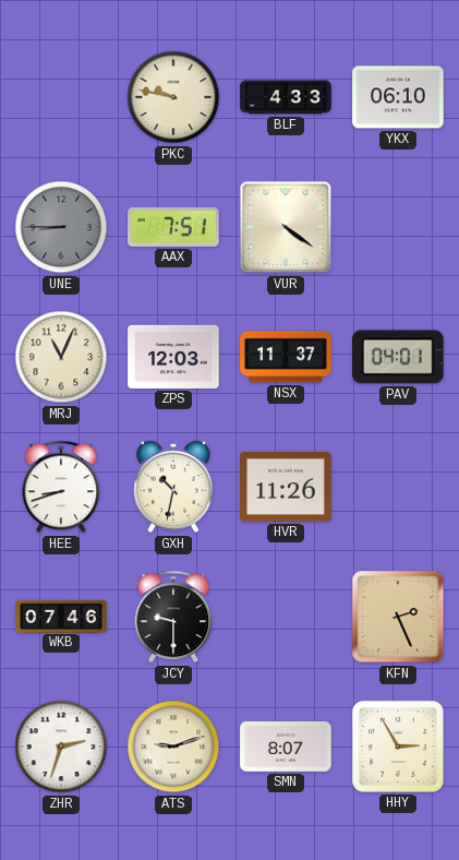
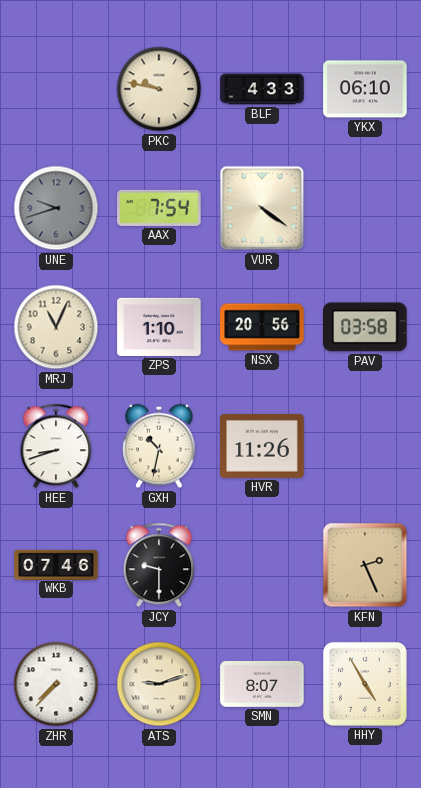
UNE: 8:45 -> 9:42
AAX: 7:51 -> 7:54
ZPS: 12:03 -> 1:10
NSX: 11:37 -> 20:56
PAV: 04:01 -> 03:58
ZHR: 2:33 -> 7:37
HHY: 2:55 -> 4:55
